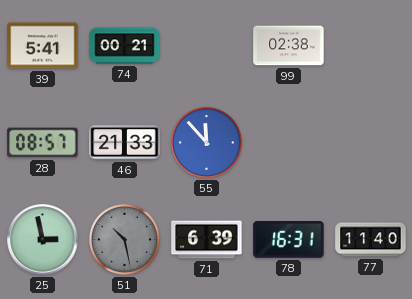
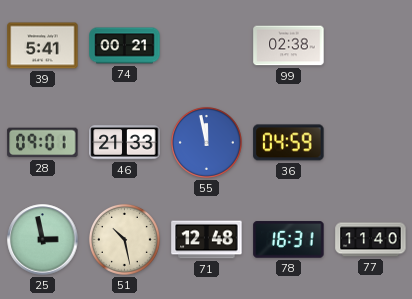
28: 08:57 -> 09:01
55: 11:53 -> 11:58
36: none -> 04:59
51 dial: grey -> cream
71: 6:39 -> 12:48
